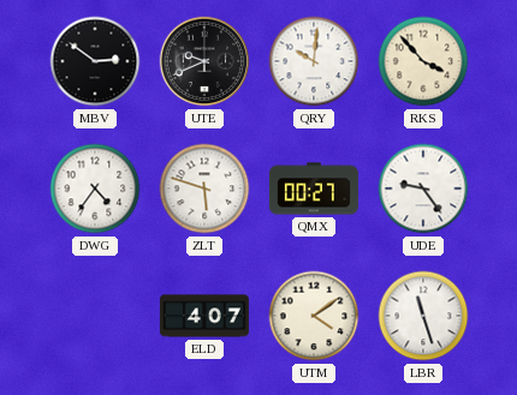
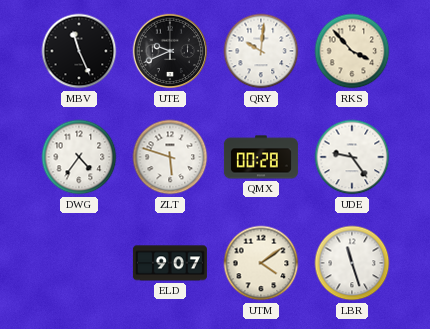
MBV: 2:51 -> 11:26
QMX: 00:27 -> 00:28
ELD: 4:07 -> 9:07
